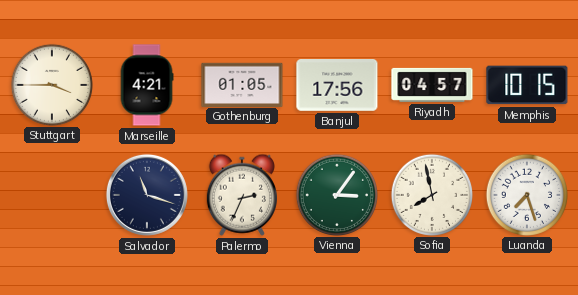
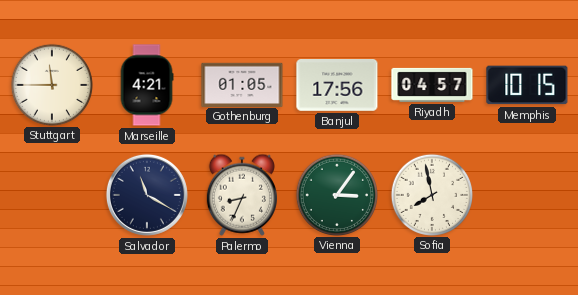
Stuttgart: 3:45 -> 11:45
Salvador: 11:18 -> 11:20
Palermo: 2:34 -> 8:34
Luanda: 7:27 -> none
